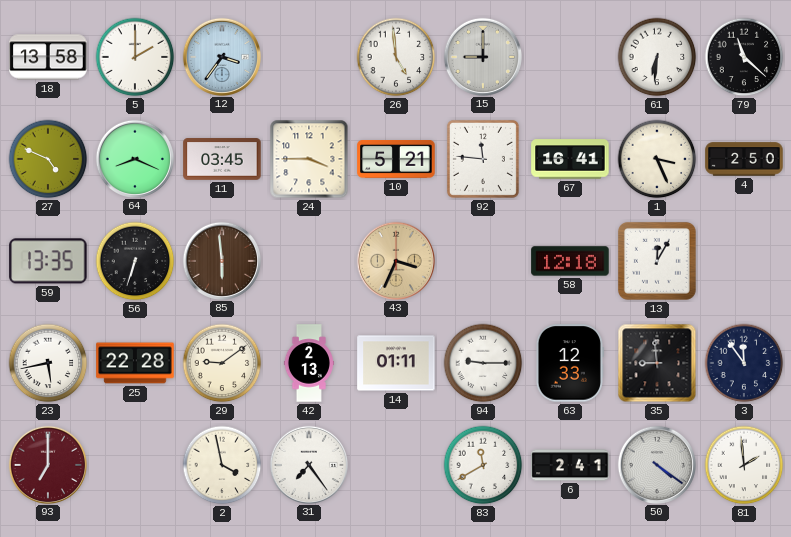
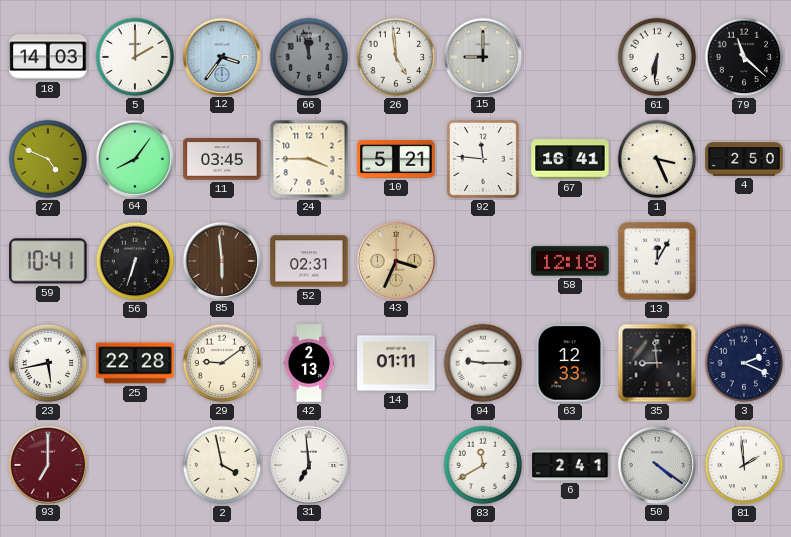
18: 13:58 -> 14:03
66: none -> 11:58
64: 8:19 -> 8:06
59: 13:35 -> 10:41
52: none -> 02:31
3: 11:54 -> 2:19
31: 7:24 -> 6:59
